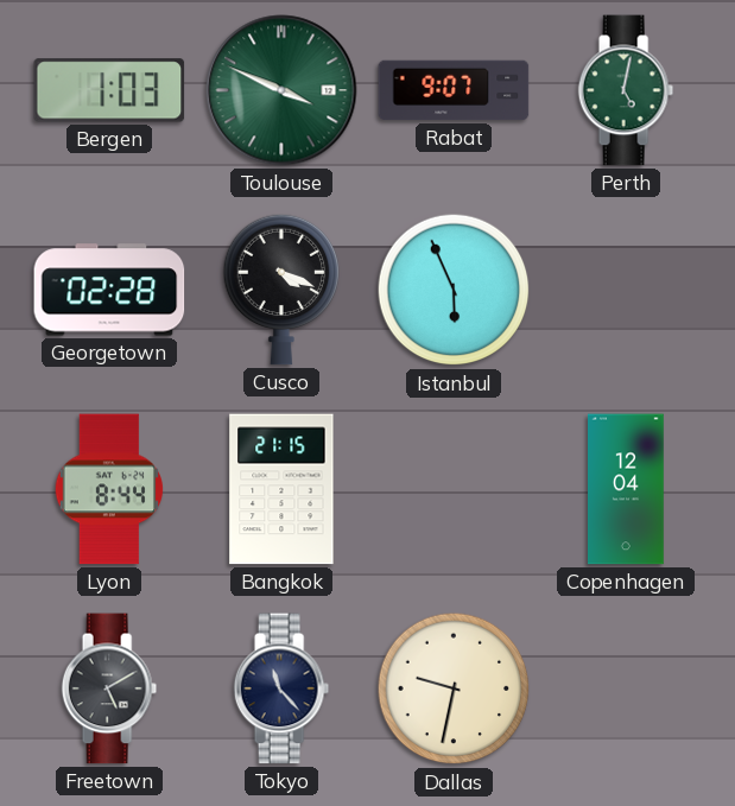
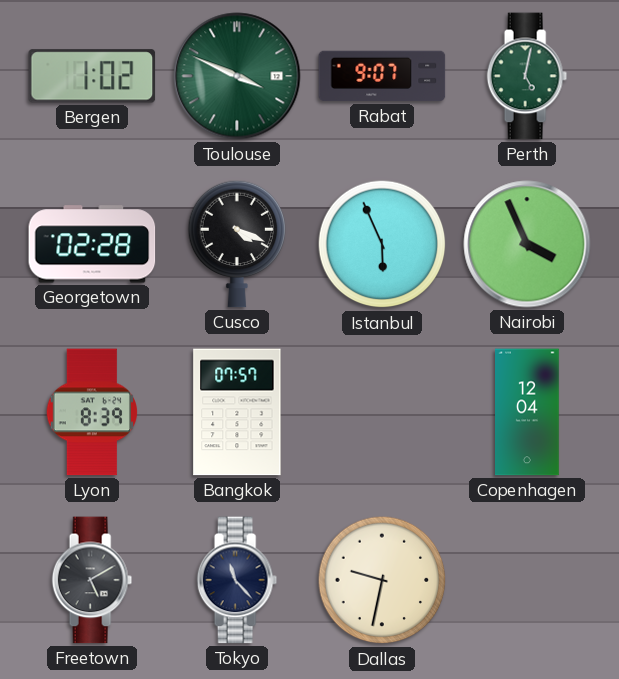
Bergen: 1:03 -> 1:02
Nairobi: none -> 3:56
Lyon: 8:44 -> 8:39
Bangkok: 21:15 -> 07:57
